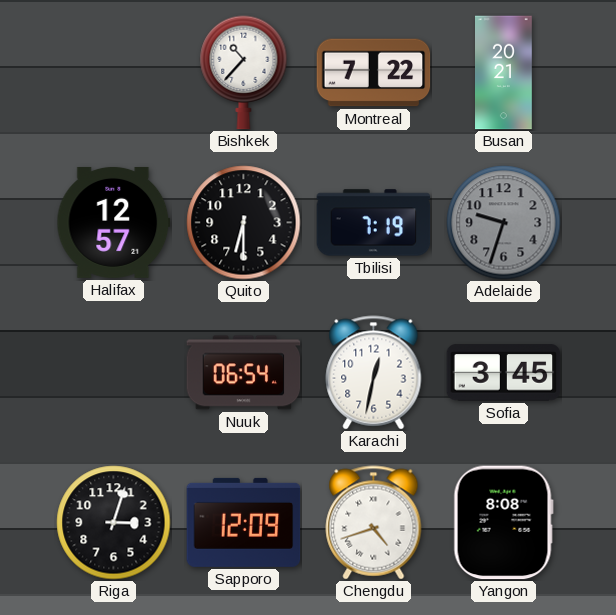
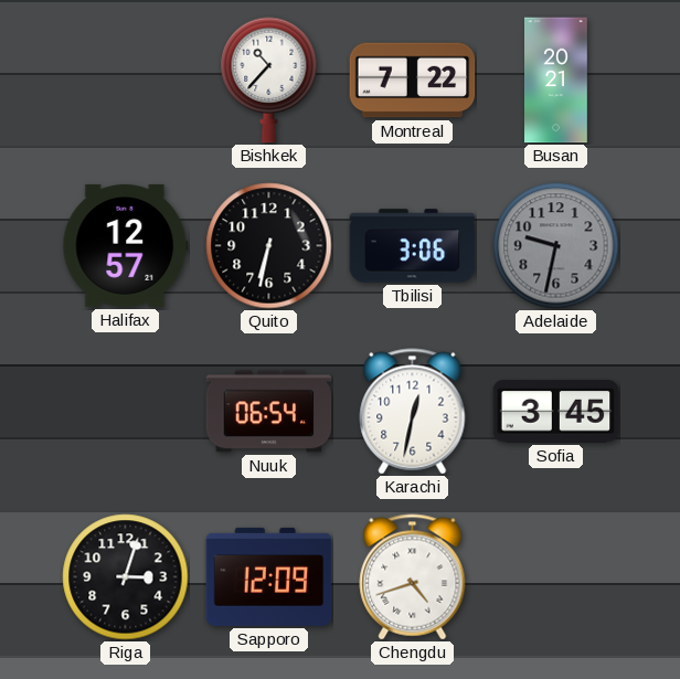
Quito: 6:30 -> 6:32
Tbilisi: 7:19 -> 3:06
Adelaide: 9:33 -> 9:32
Yangon: 8:08 -> none
